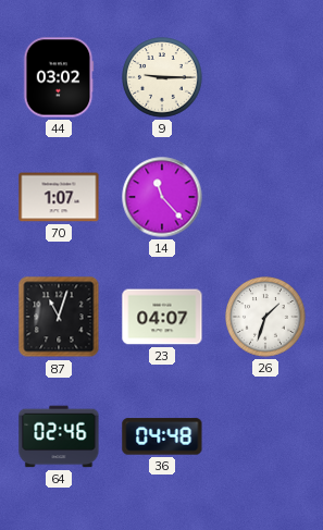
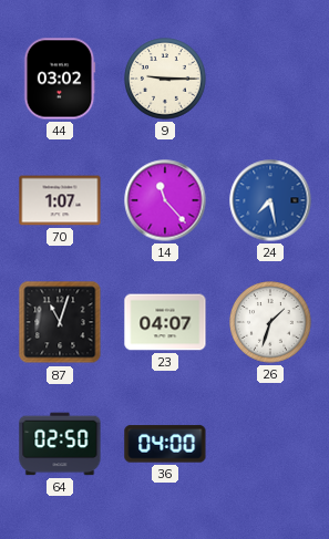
24: none -> 7:28
64: 02:46 -> 02:50
36: 04:48 -> 04:00
